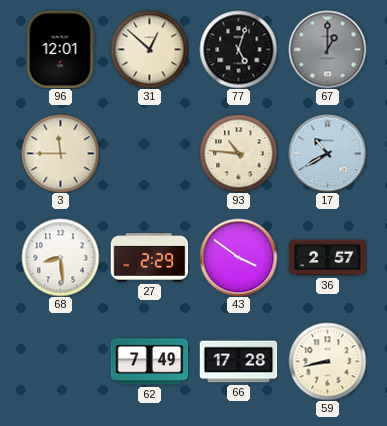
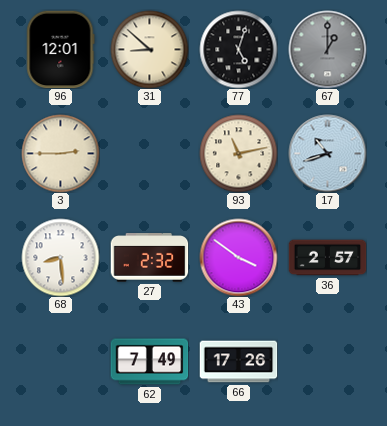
31: 12:52 -> 8:52
3: 11:45 -> 2:45
93: 10:46 -> 11:13
17: 10:40 -> 10:42
27: 2:29 -> 2:32
66: 17:28 -> 17:26
59: 8:43 -> none
